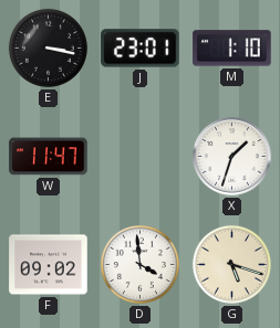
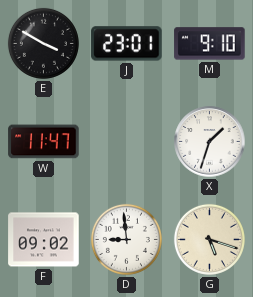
E: 3:17 -> 3:50
M: 1:10 -> 9:10
D: 3:59 -> 8:59
